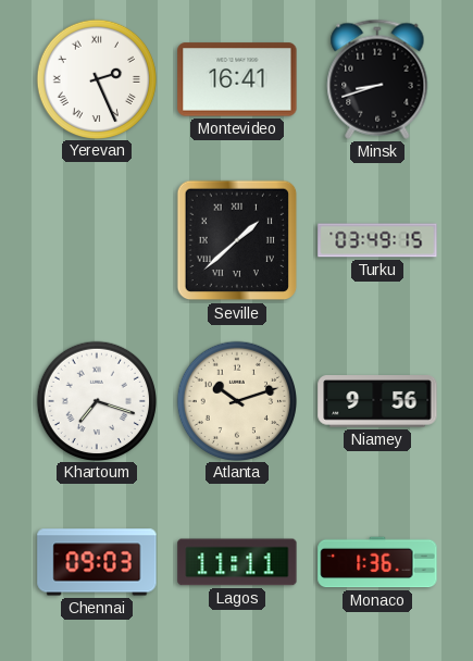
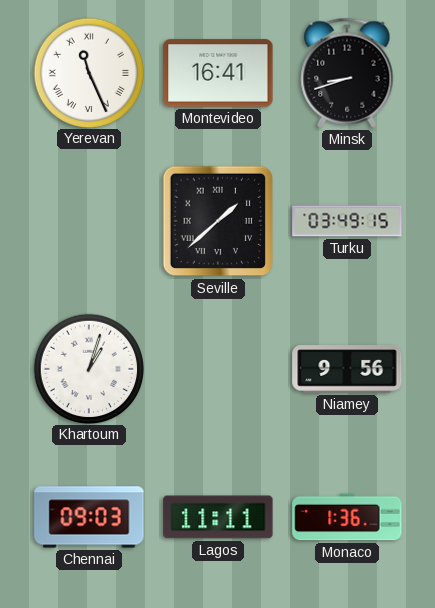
Yerevan: 2:26 -> 11:26
Khartoum: 7:18 -> 1:03
Atlanta: 10:12 -> none
